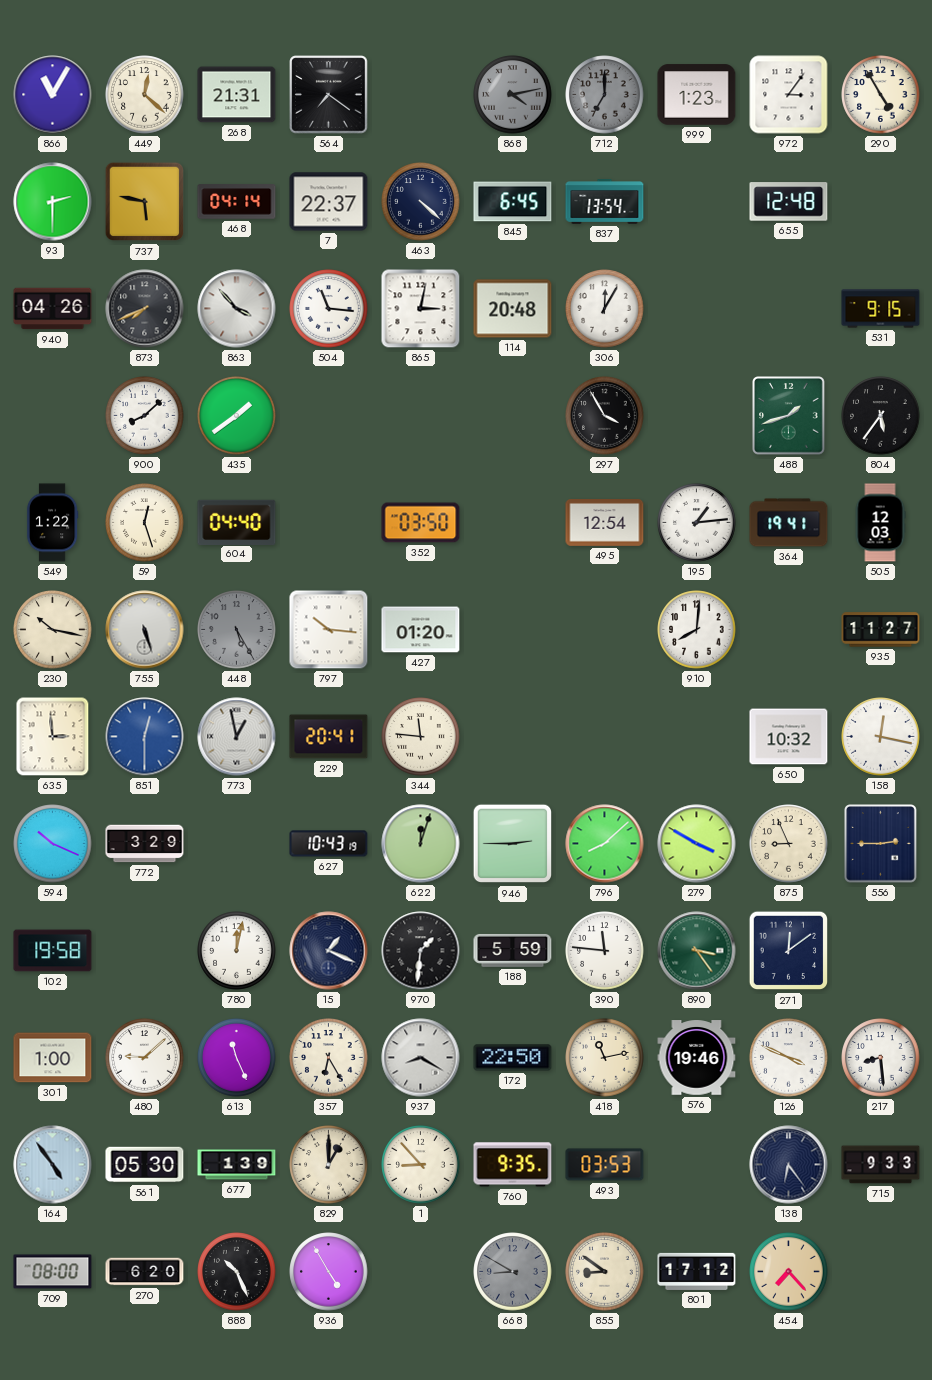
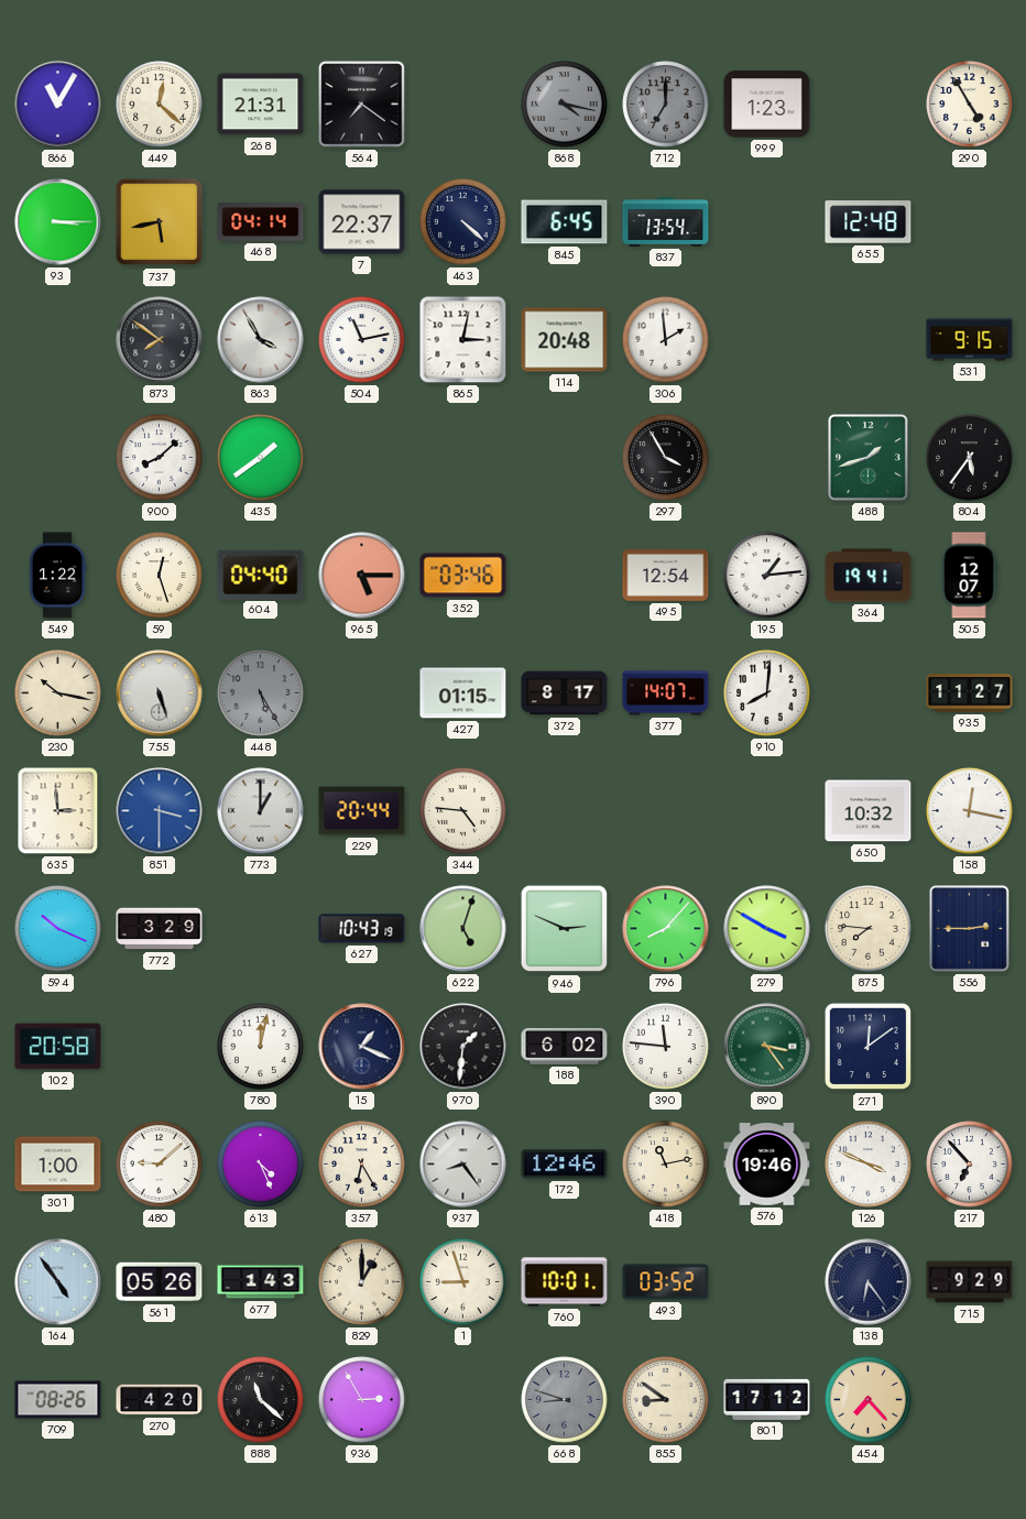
868: 4:13 -> 4:17
972: 3:06 -> none
93: 2:30 -> 3:15
737: 5:47 -> 5:43
940: 04:26 -> none
873: 7:41 -> 7:51
863: 3:53 -> 3:55
504: 11:16 -> 11:13
306: 12:05 -> 1:59
965: none -> 5:15
352: 03:50 -> 03:46
505: 12:03 -> 12:07
797: 10:16 -> none
427: 01:20 -> 01:15
372: none -> 8:17
377: none -> 14:07
851: 12:30 -> 3:30
773: 12:58 -> 1:00
229: 20:41 -> 20:44
344: 11:46 -> 4:46
622: 12:03 -> 5:03
946: 2:45 -> 2:49
796: 8:08 -> 8:07
875: 8:56 -> 7:46
102: 19:58 -> 20:58
188: 5:59 -> 6:02
613: 11:26 -> 4:26
937: 8:20 -> 8:24
172: 22:50 -> 12:46
217: 8:29 -> 6:53
561: 05:30 -> 05:26
677: 1:39 -> 1:43
1: 8:53 -> 8:57
760: 9:35 -> 10:01
493: 03:53 -> 03:52
715: 9:33 -> 9:29
709: 08:00 -> 08:26
270: 6:20 -> 4:20
888: 10:26 -> 11:22
936: 4:55 -> 2:55
668: 8:50 -> 8:48
